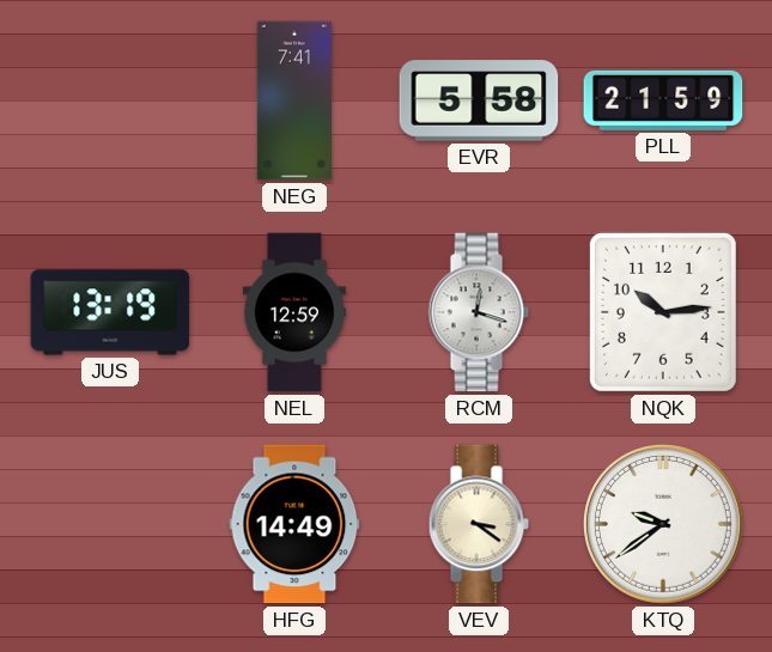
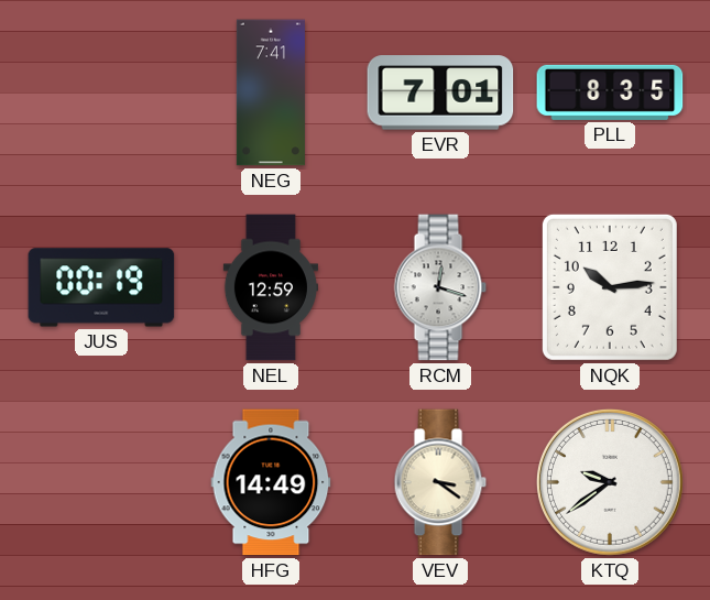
EVR: 5:58 -> 7:01
PLL: 21:59 -> 8:35
JUS: 13:19 -> 00:19
